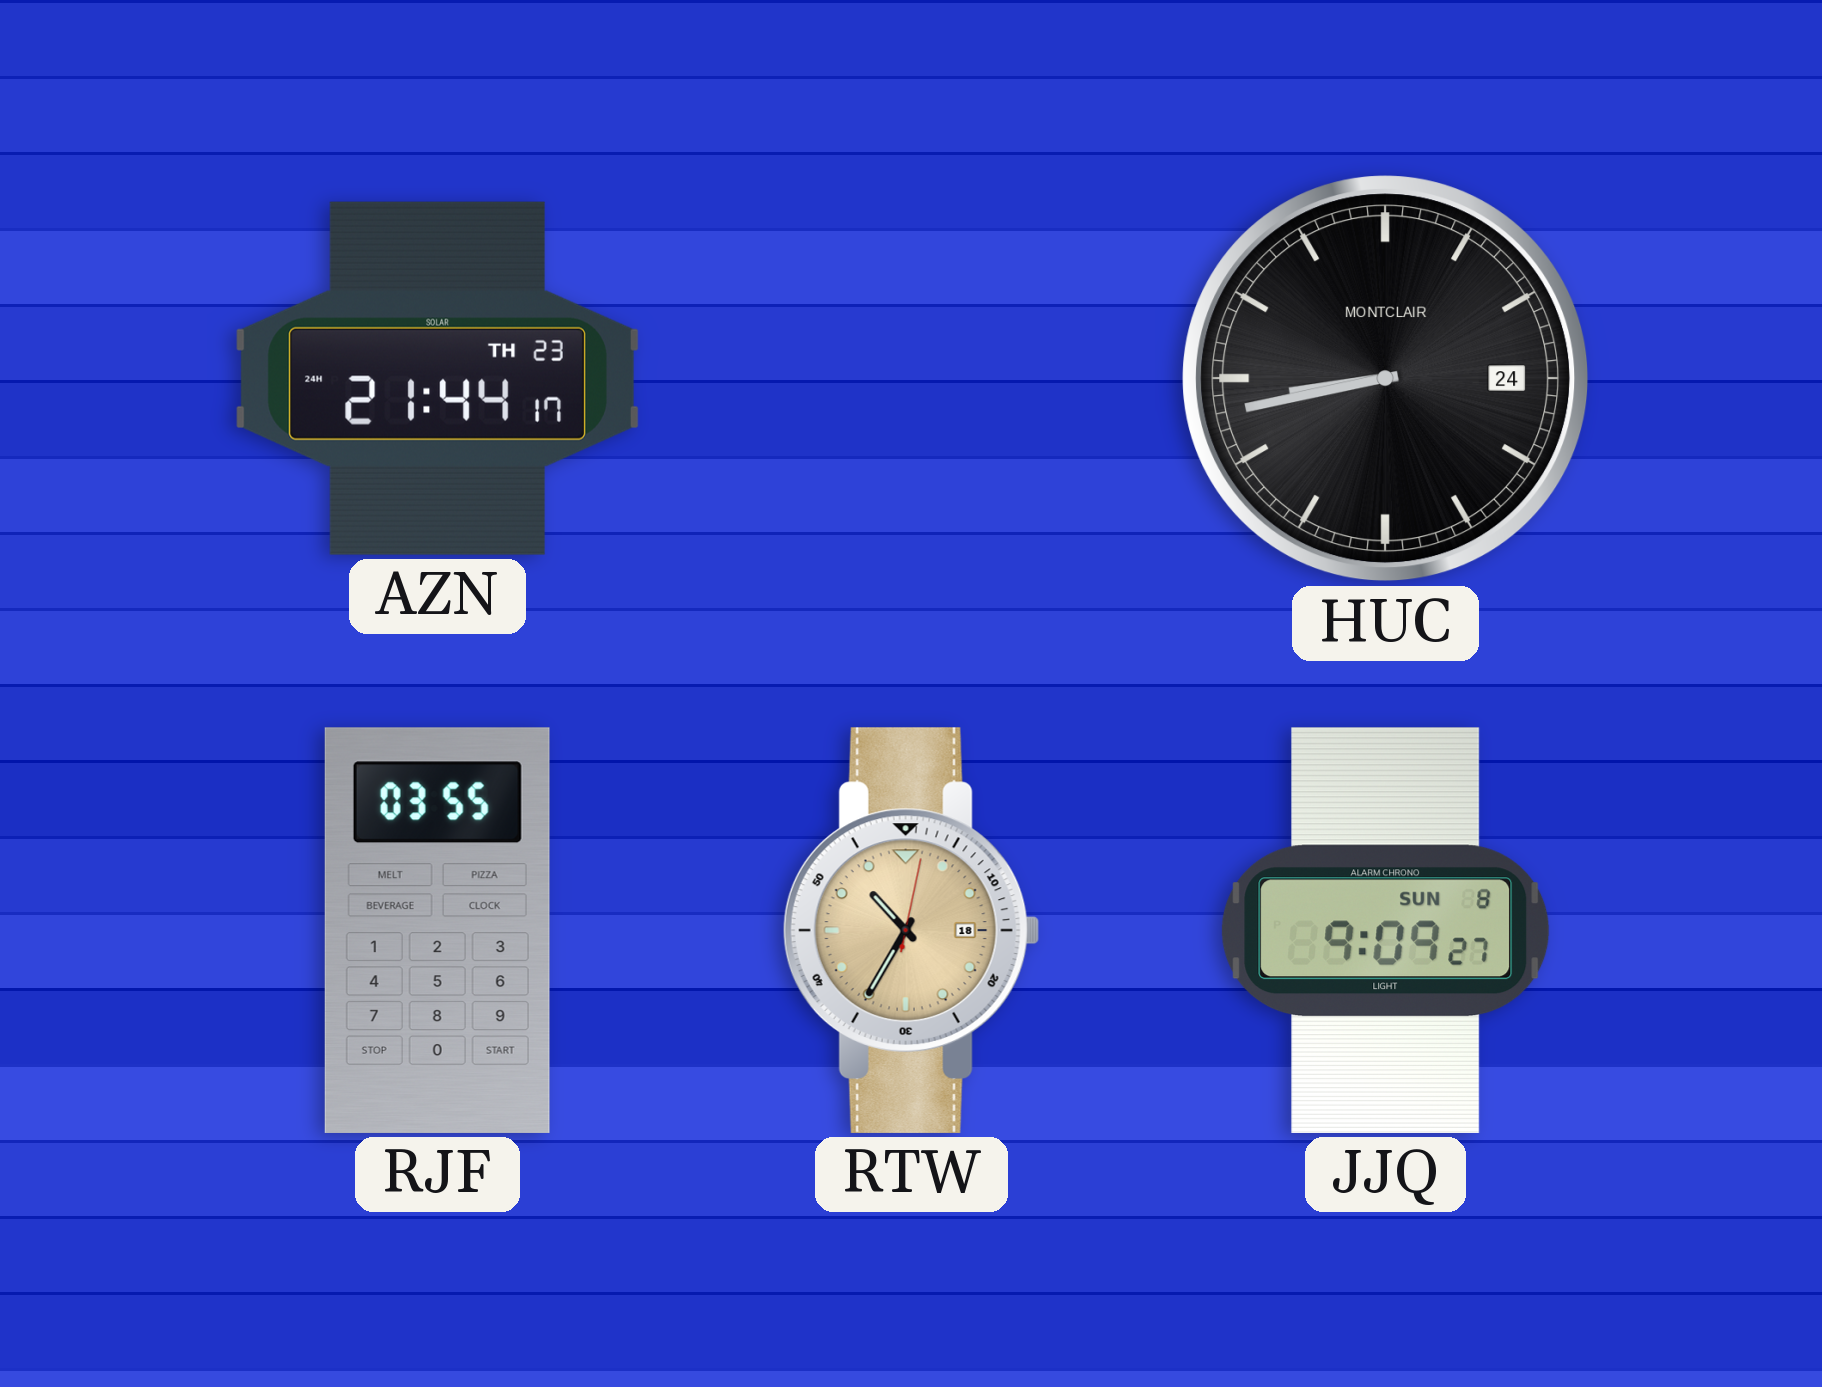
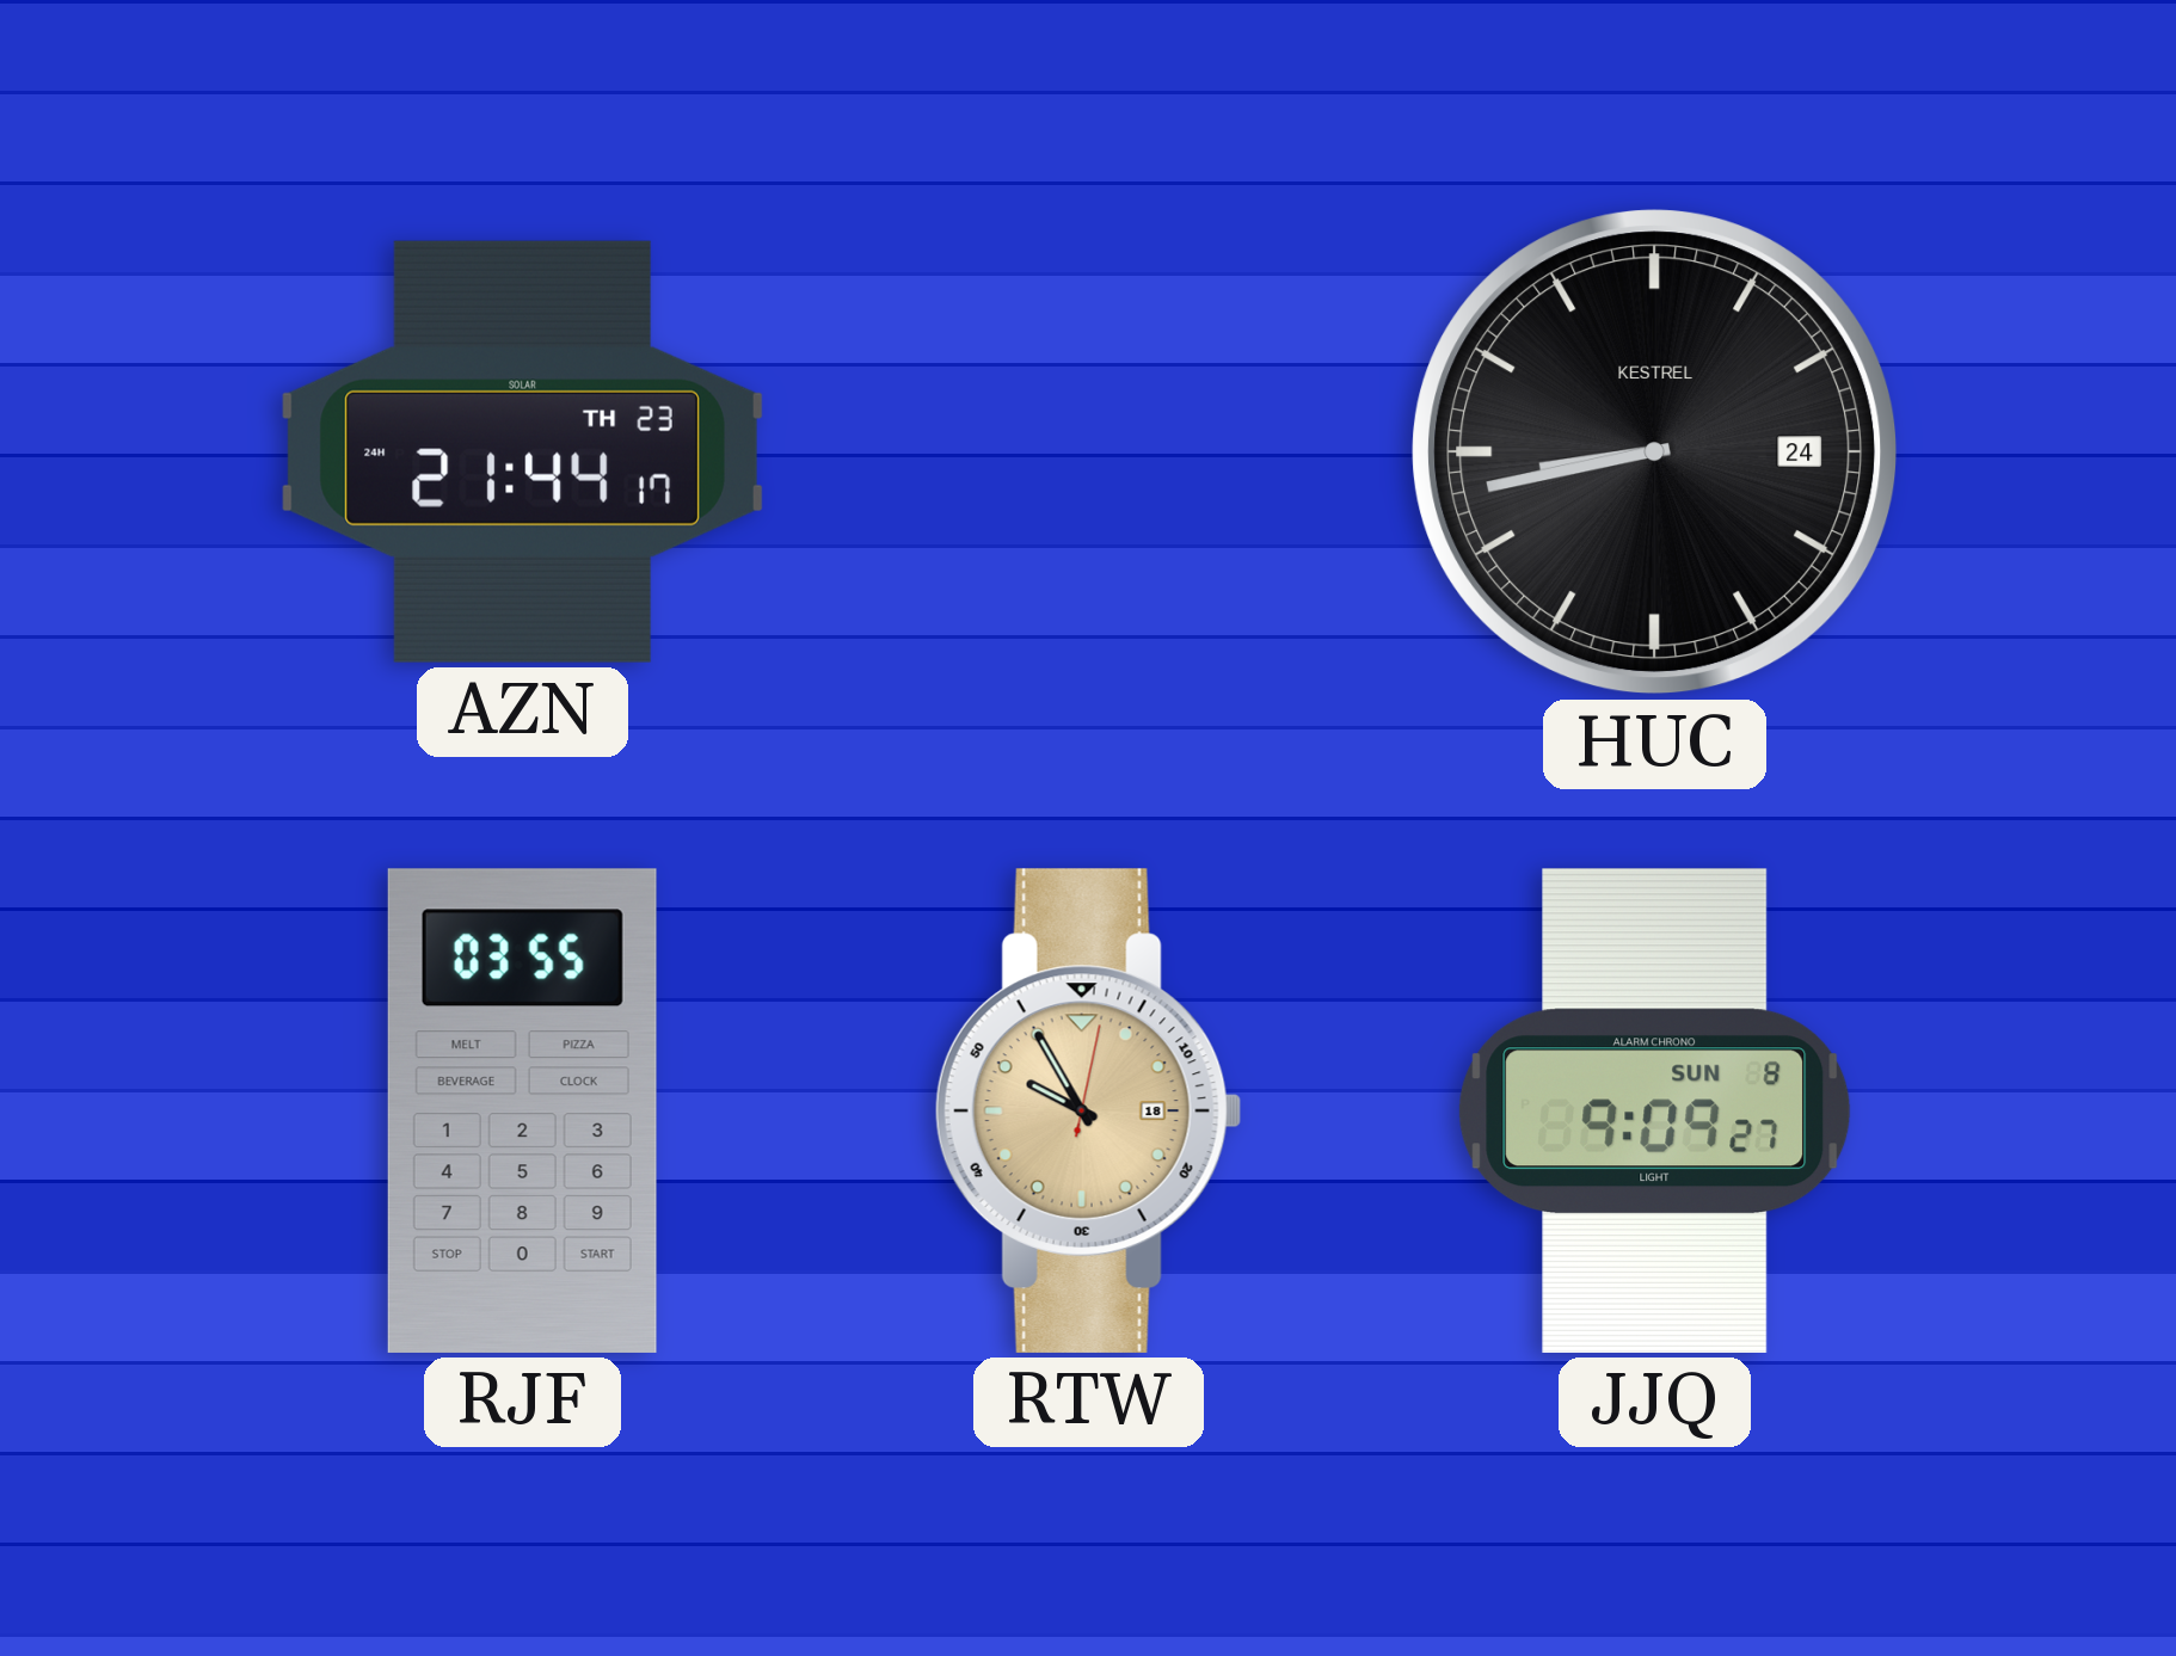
HUC brand: MONTCLAIR -> KESTREL
RTW: 10:35 -> 9:55
